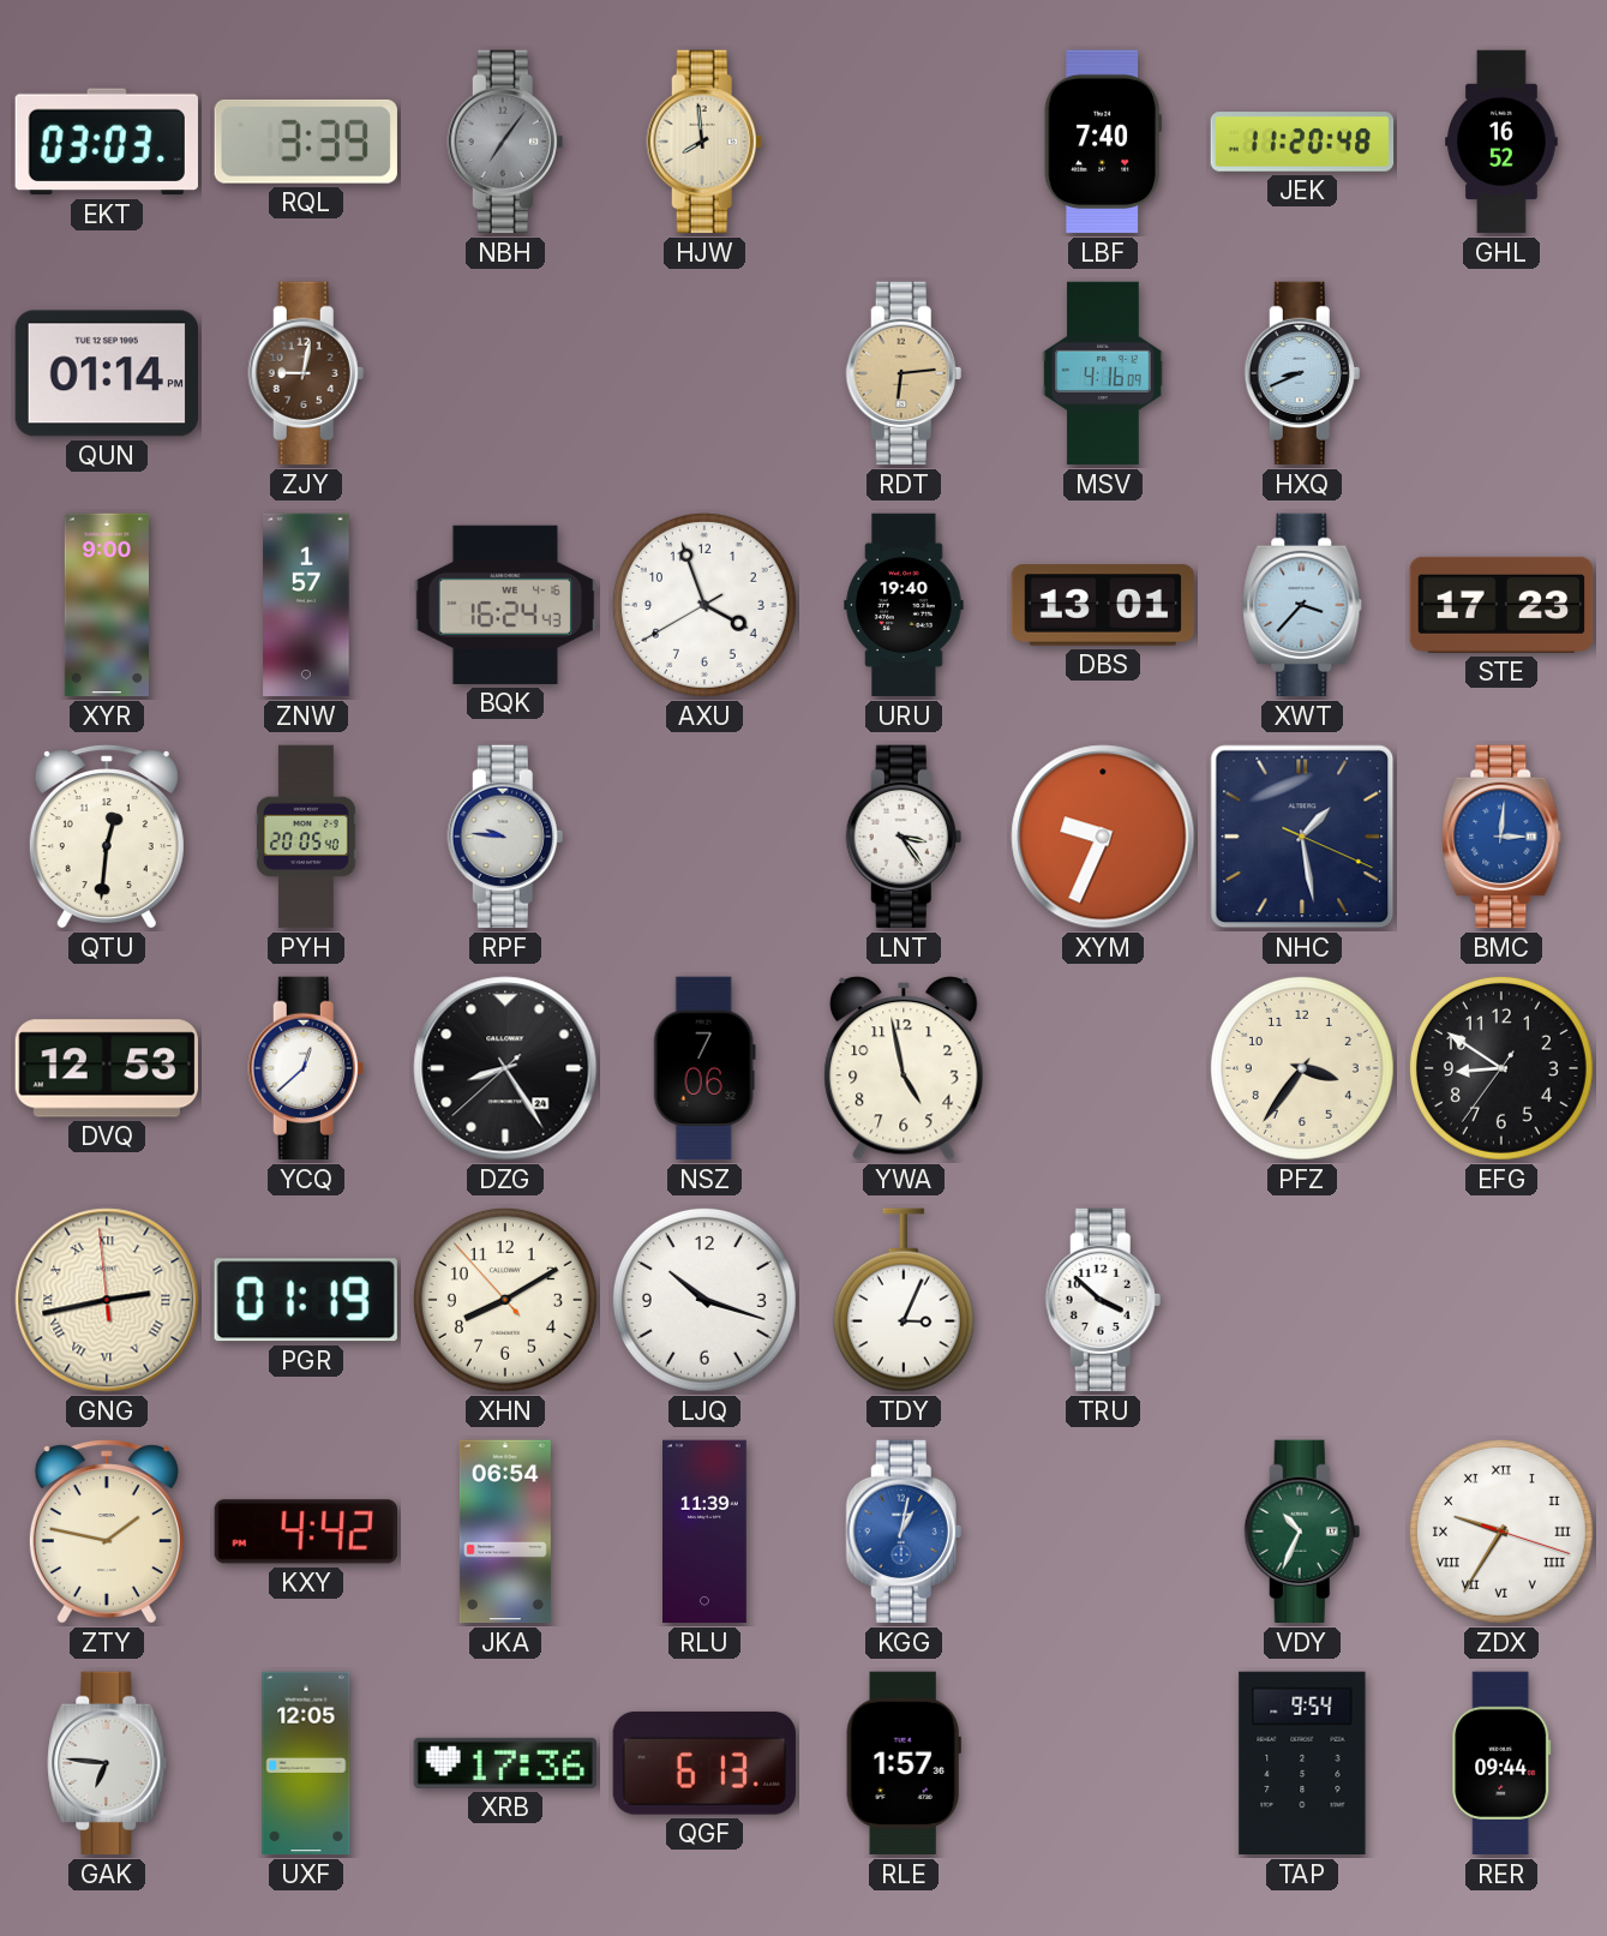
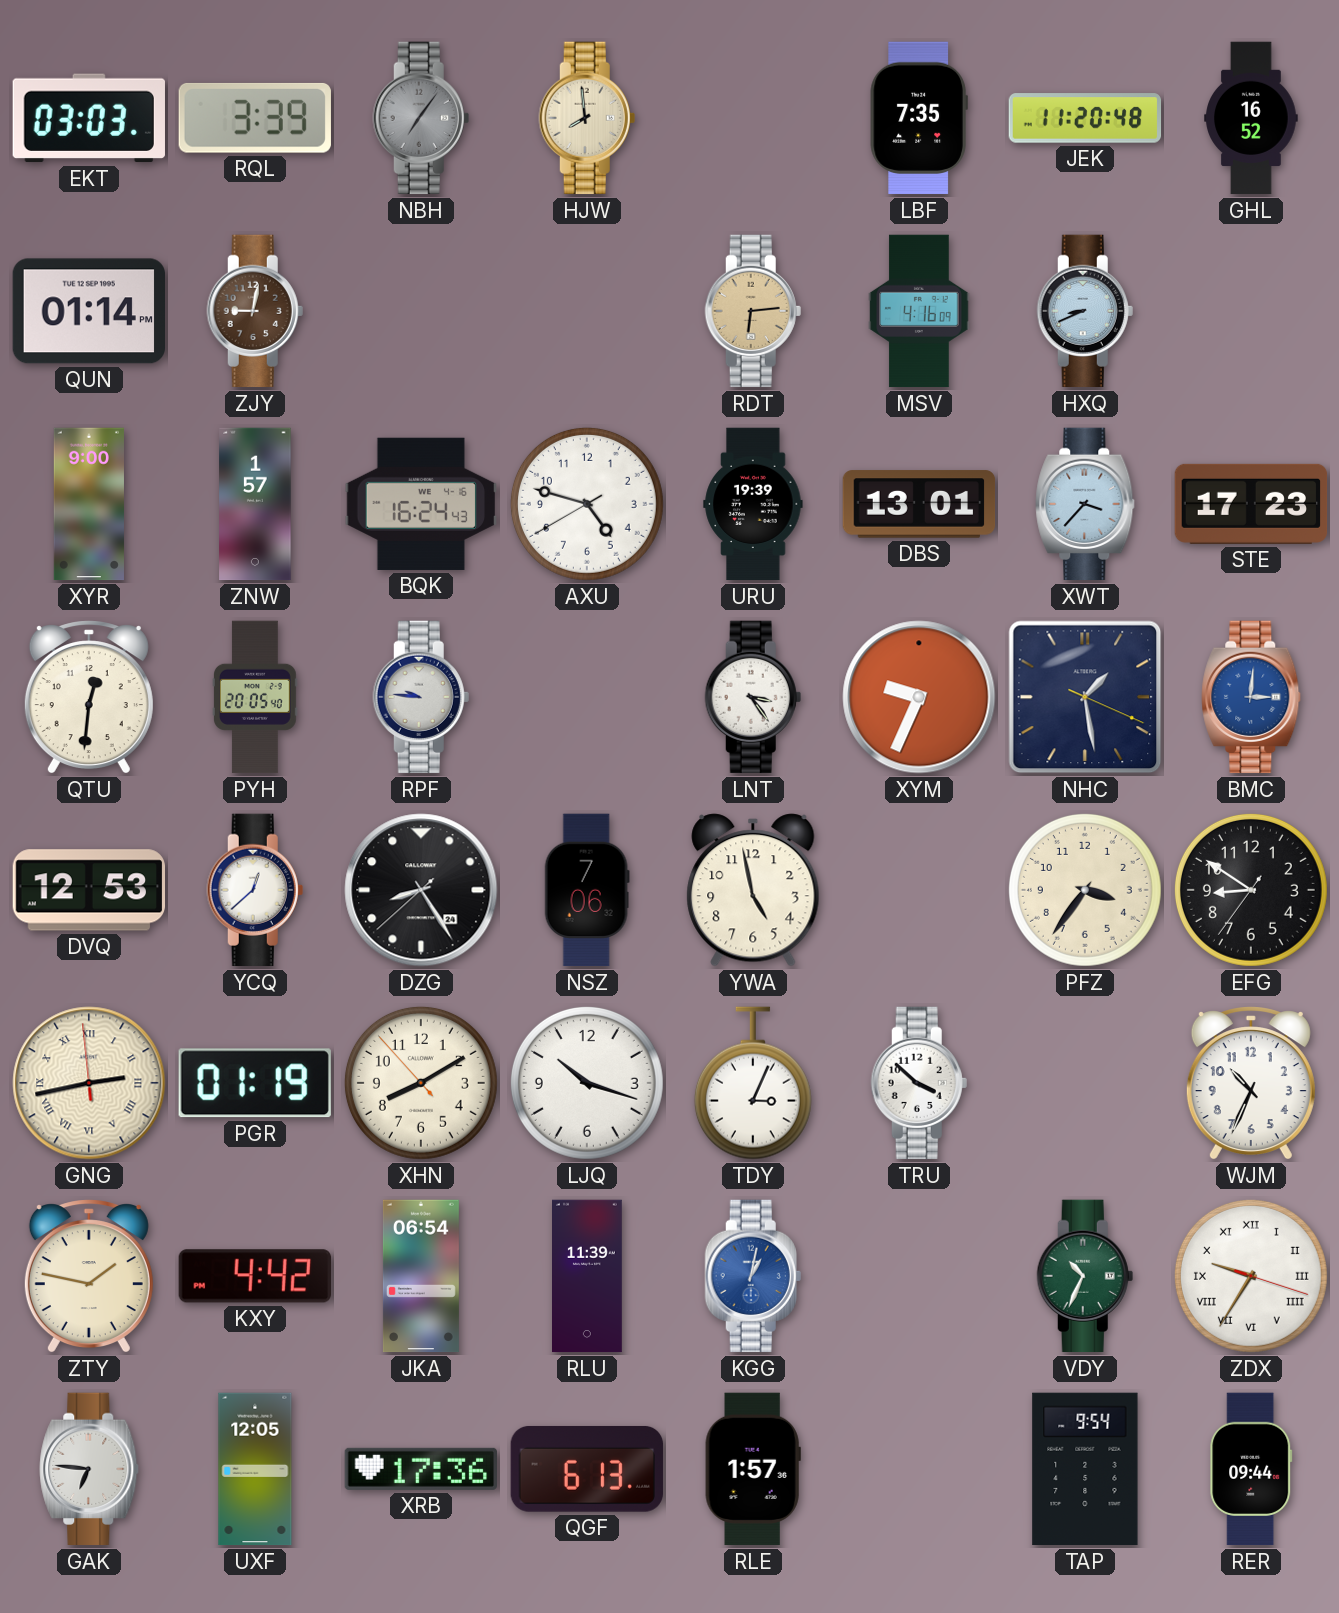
LBF: 7:40 -> 7:35
AXU: 3:56 -> 4:47
URU: 19:40 -> 19:39
WJM: none -> 10:34
